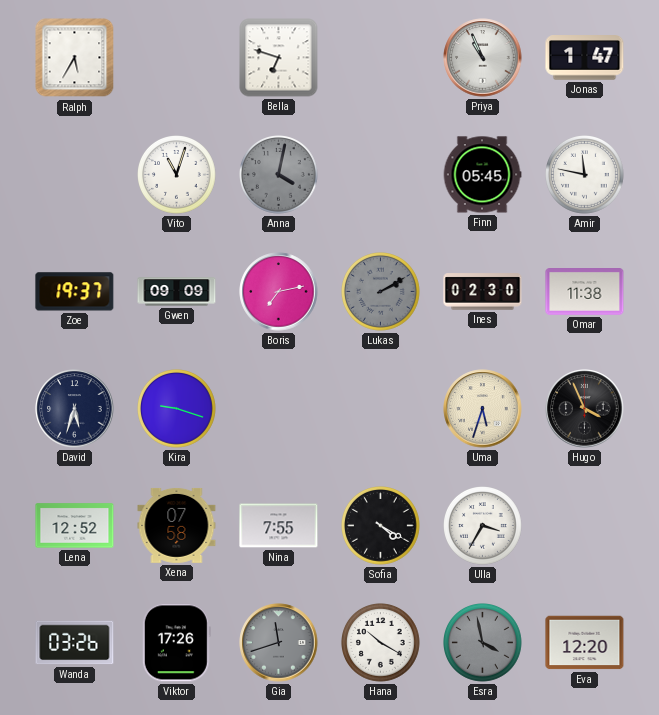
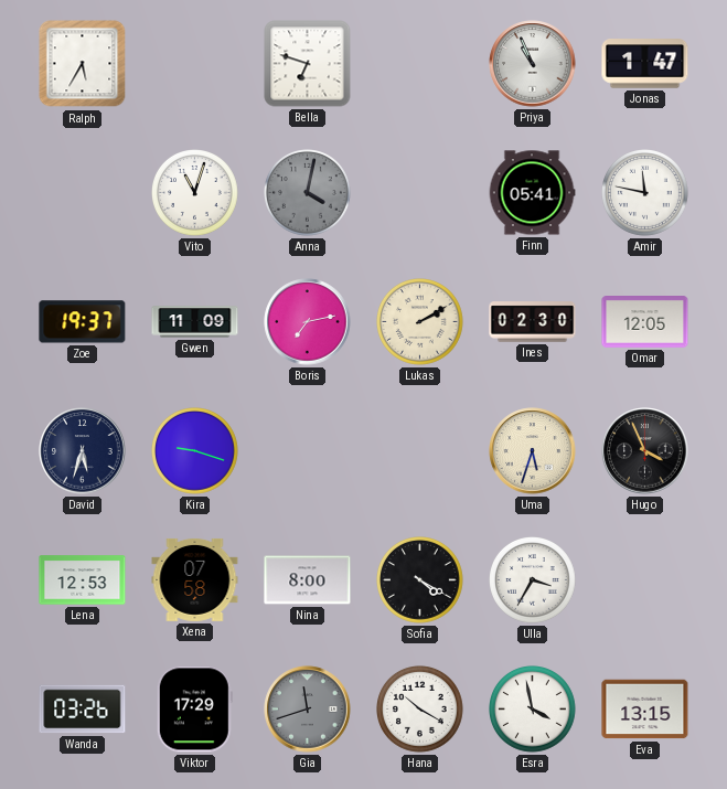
Finn: 05:45 -> 05:41
Gwen: 09:09 -> 11:09
Lukas dial: grey -> cream
Omar: 11:38 -> 12:05
Lena: 12:52 -> 12:53
Nina: 7:55 -> 8:00
Viktor: 17:26 -> 17:29
Esra dial: grey -> white
Eva: 12:20 -> 13:15
